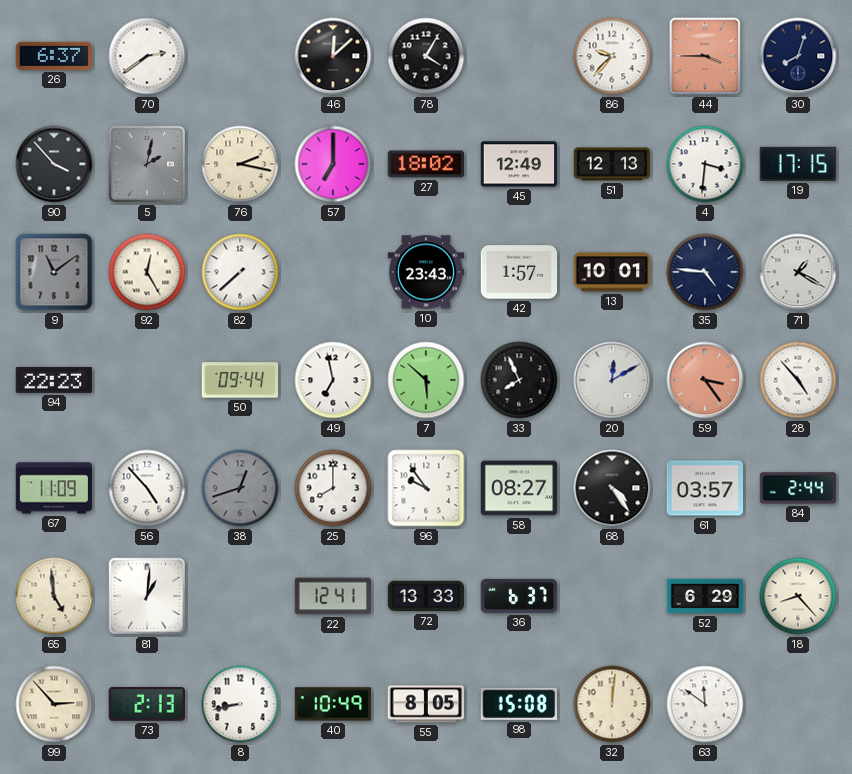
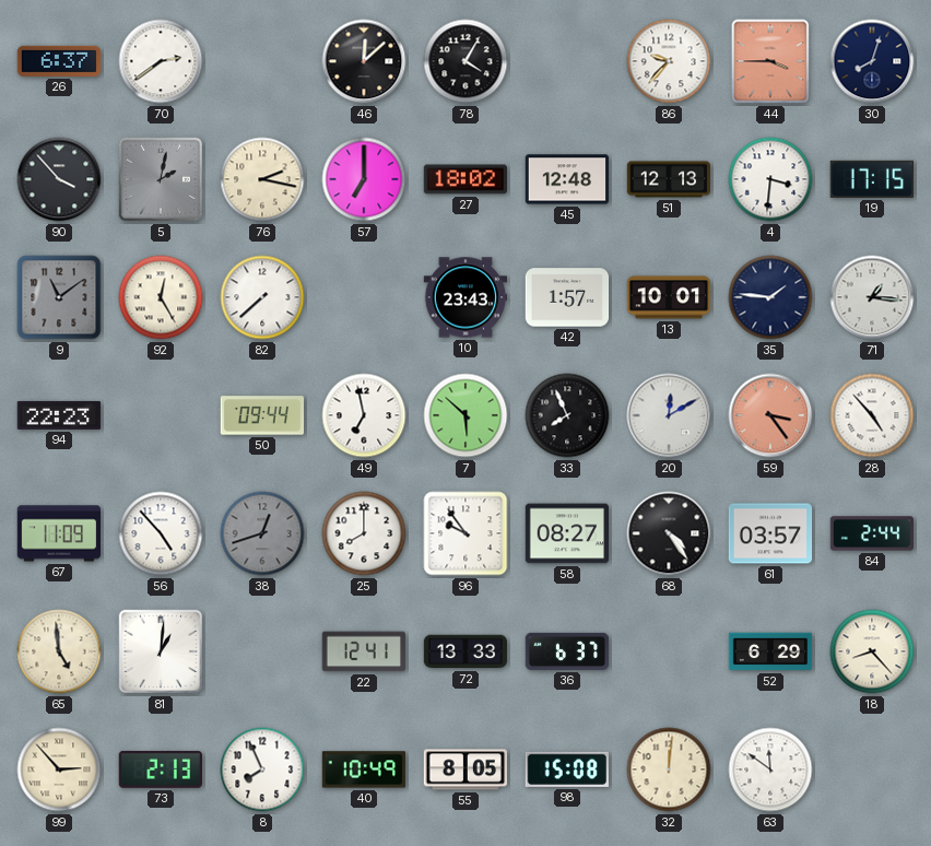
45: 12:49 -> 12:48
35: 4:46 -> 1:46
71: 1:20 -> 1:16
8: 8:43 -> 7:56
